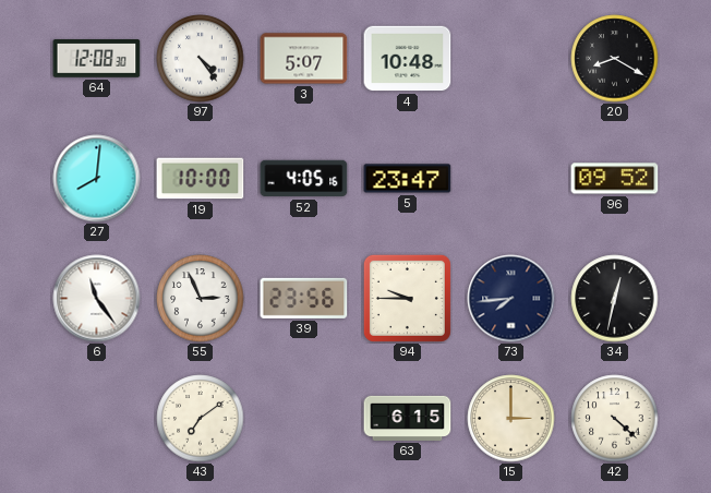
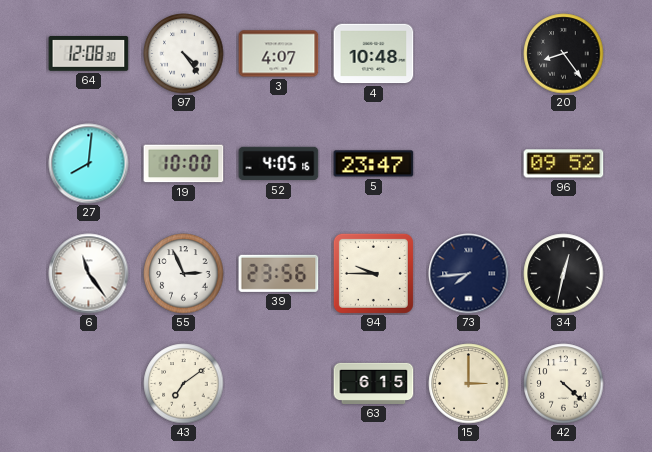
3: 5:07 -> 4:07
20: 8:20 -> 8:24
